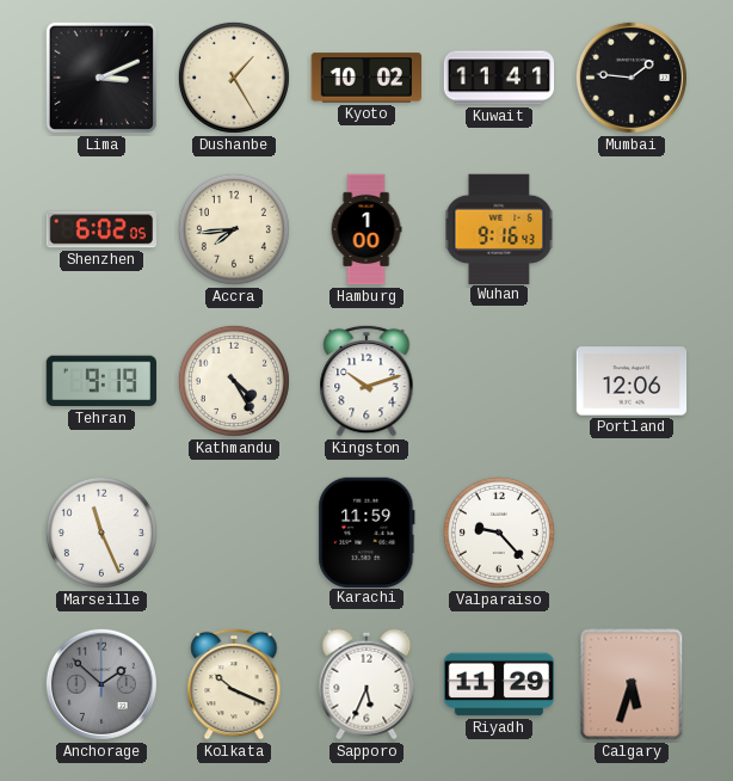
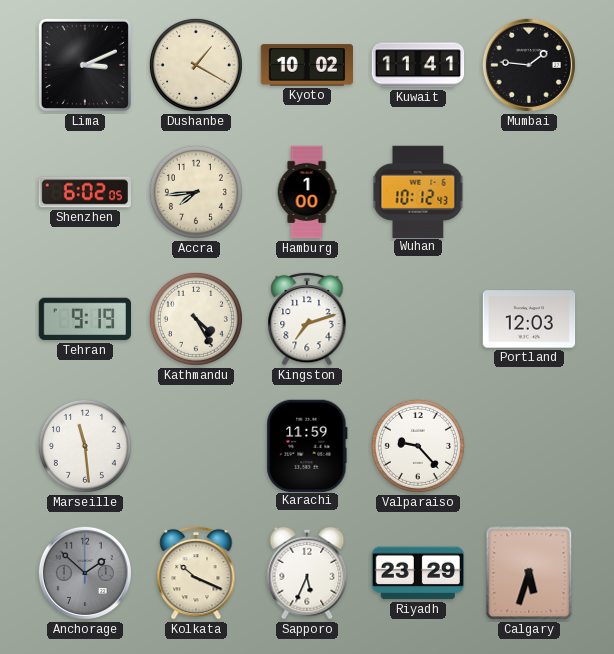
Dushanbe: 1:25 -> 1:20
Wuhan: 9:16 -> 10:12
Kingston: 10:12 -> 7:12
Portland: 12:06 -> 12:03
Marseille: 11:26 -> 11:29
Riyadh: 11:29 -> 23:29
